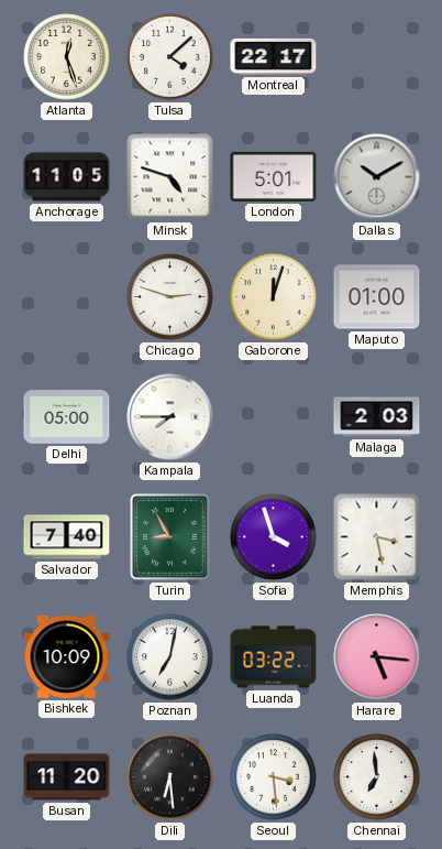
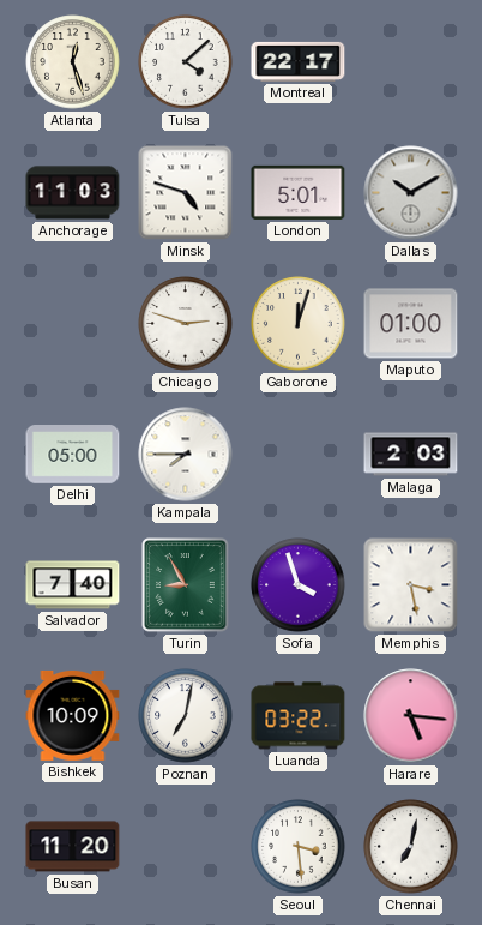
Anchorage: 11:05 -> 11:03
Dili: 6:29 -> none
Chennai: 6:59 -> 7:02
